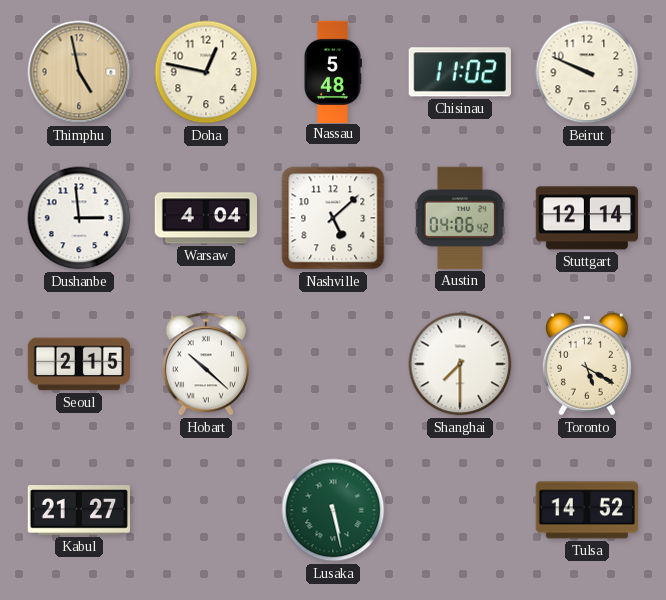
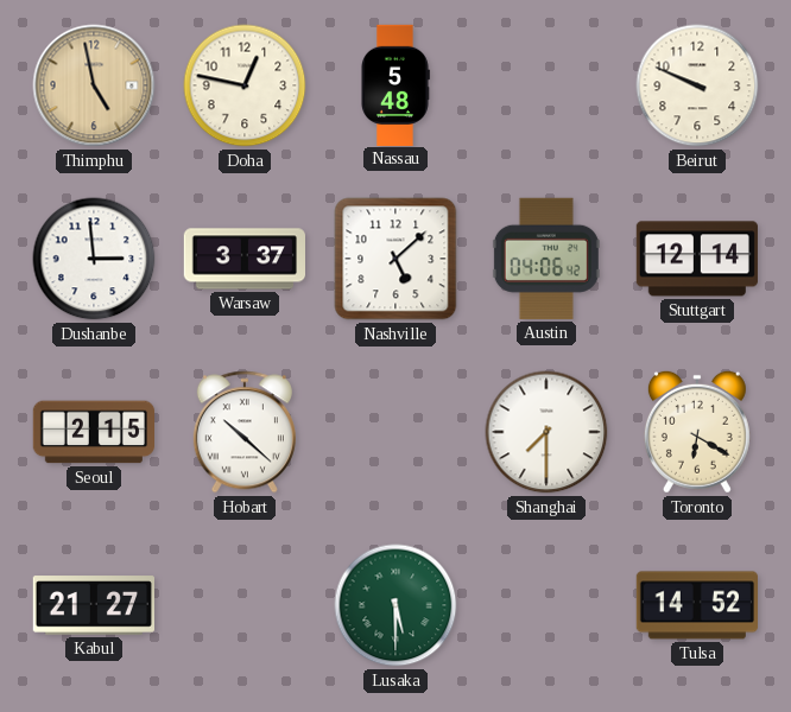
Chisinau: 11:02 -> none
Warsaw: 4:04 -> 3:37
Toronto: 5:20 -> 6:20
Lusaka: 5:28 -> 5:30
